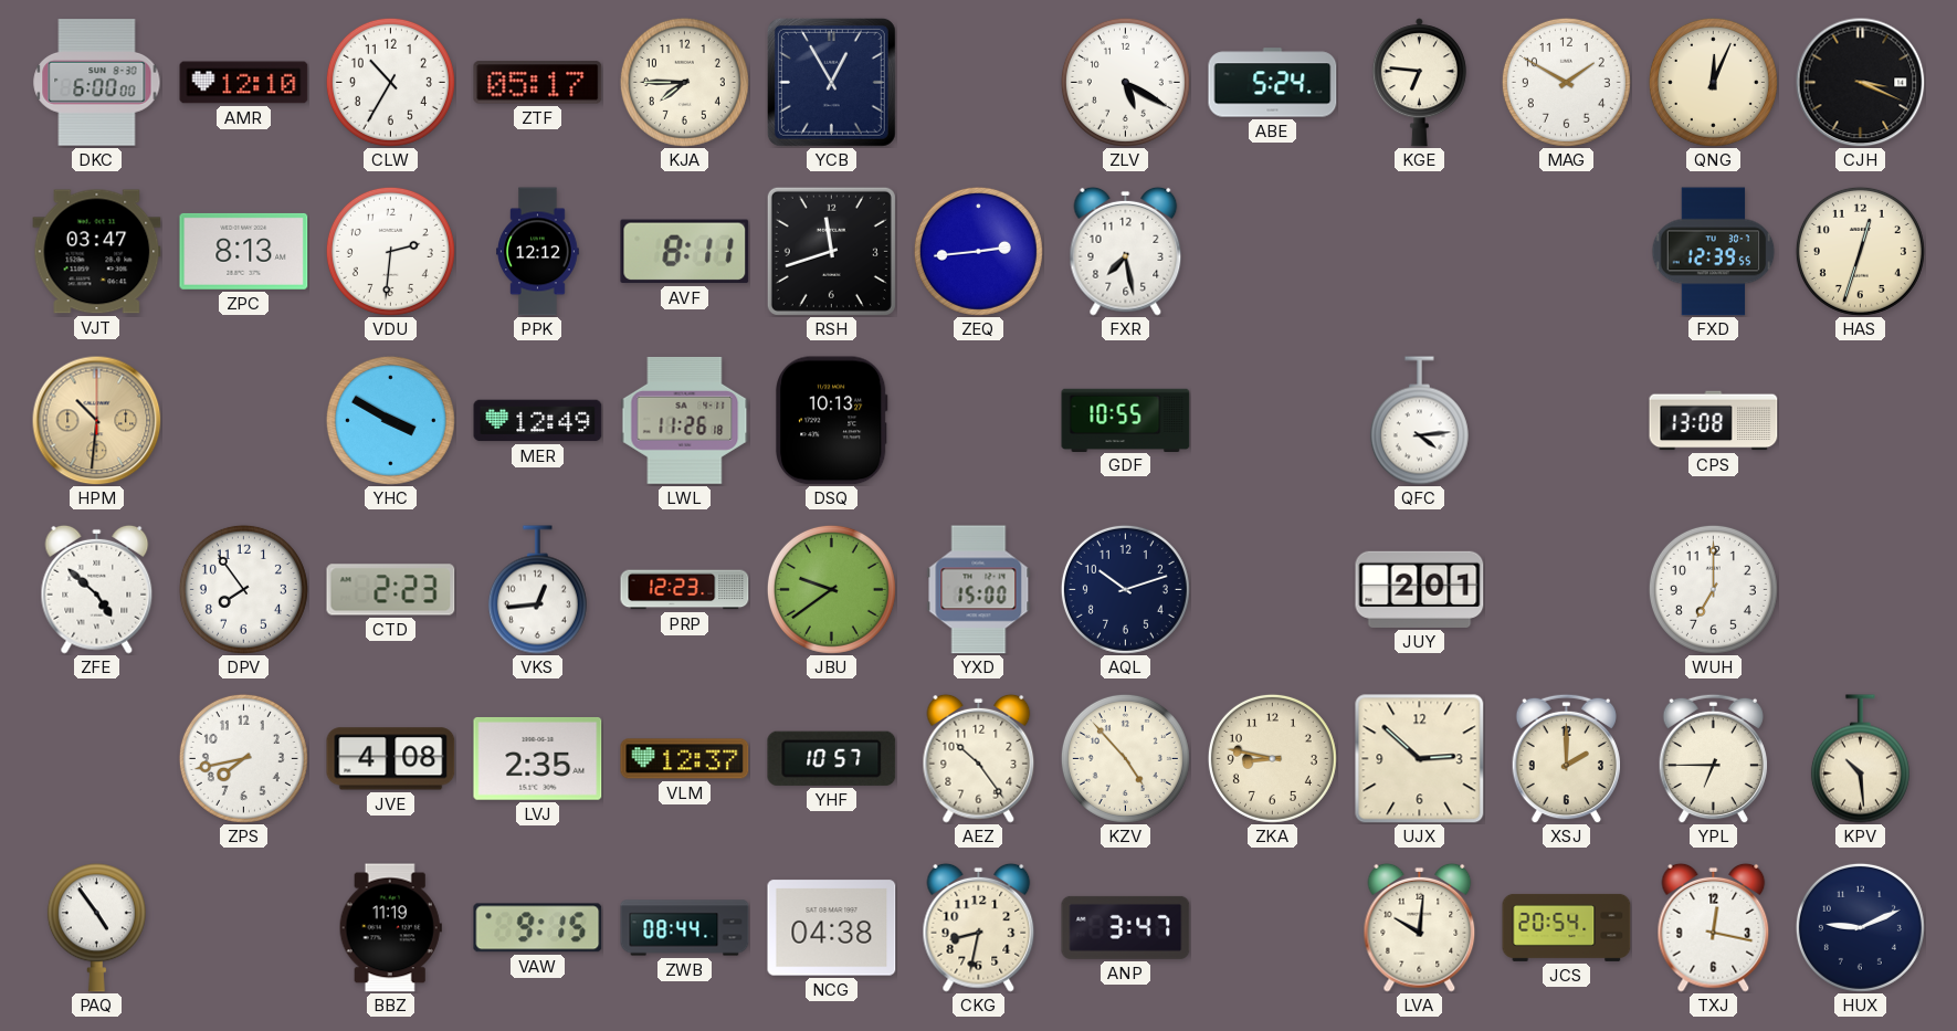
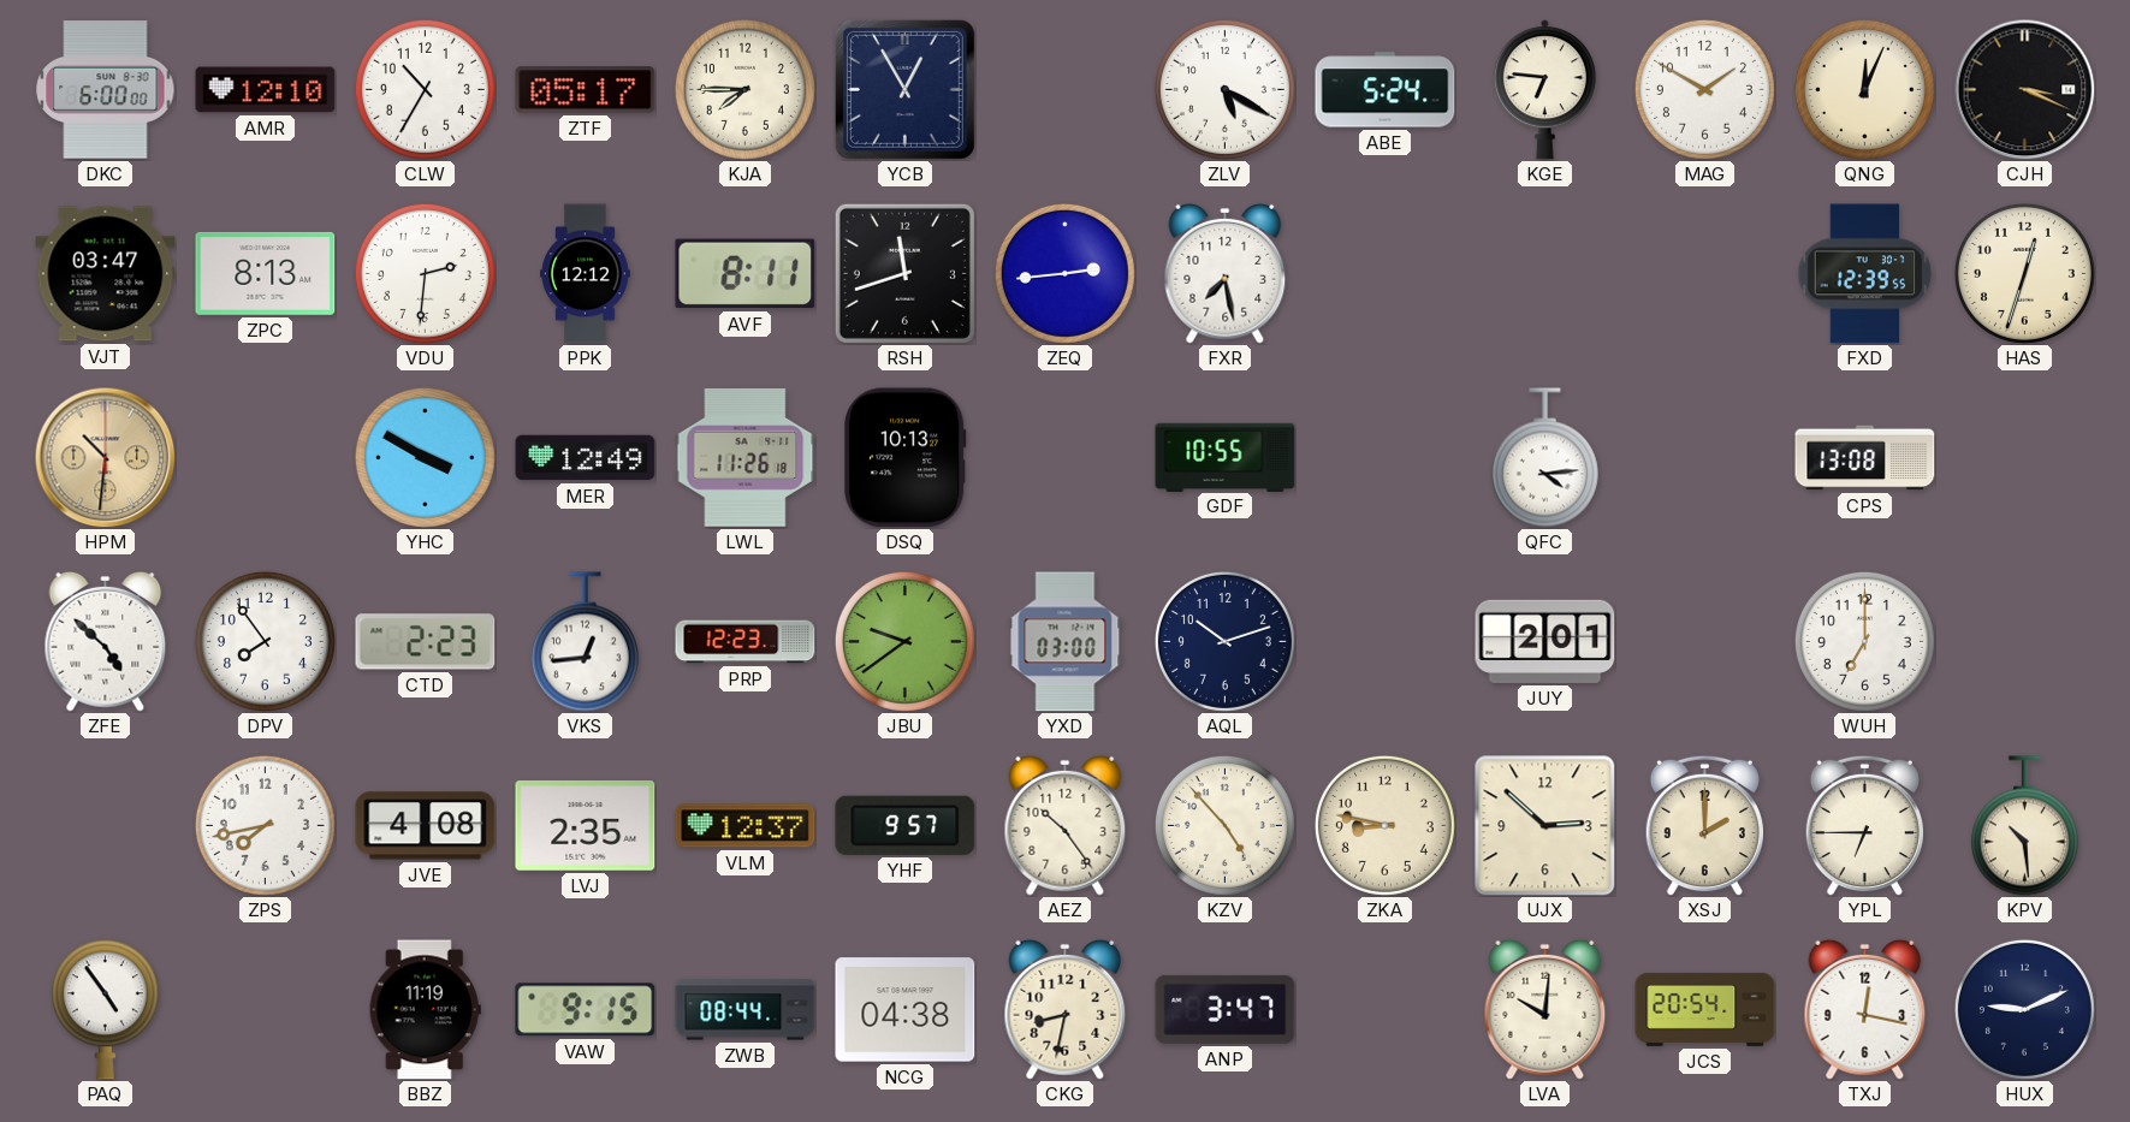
YXD: 15:00 -> 03:00
YHF: 10:57 -> 9:57
